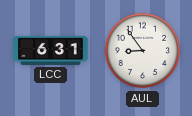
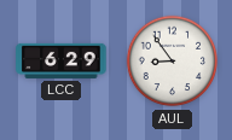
LCC: 6:31 -> 6:29
